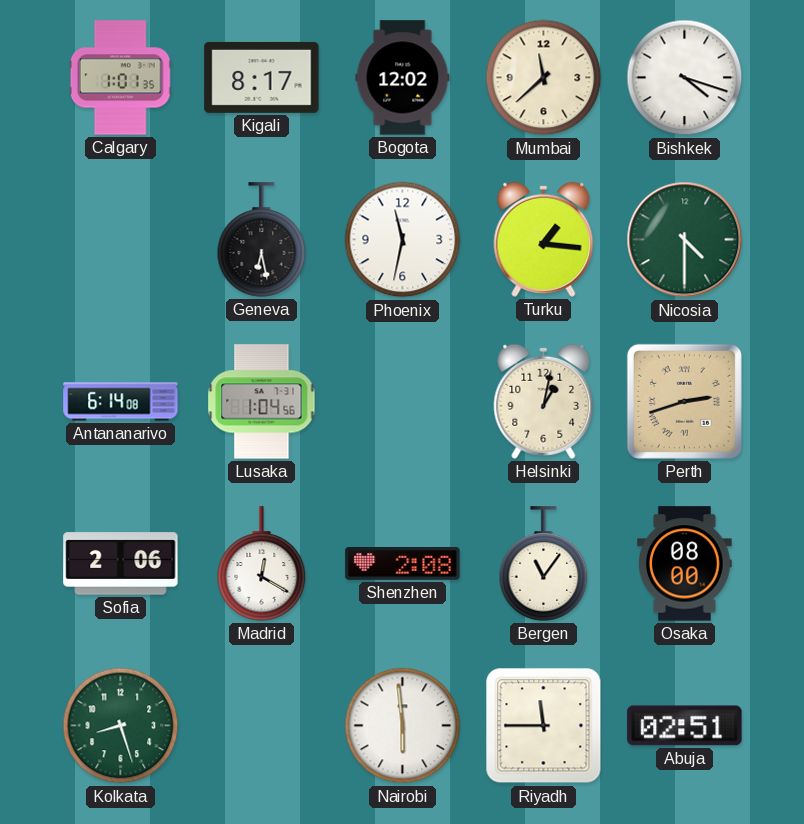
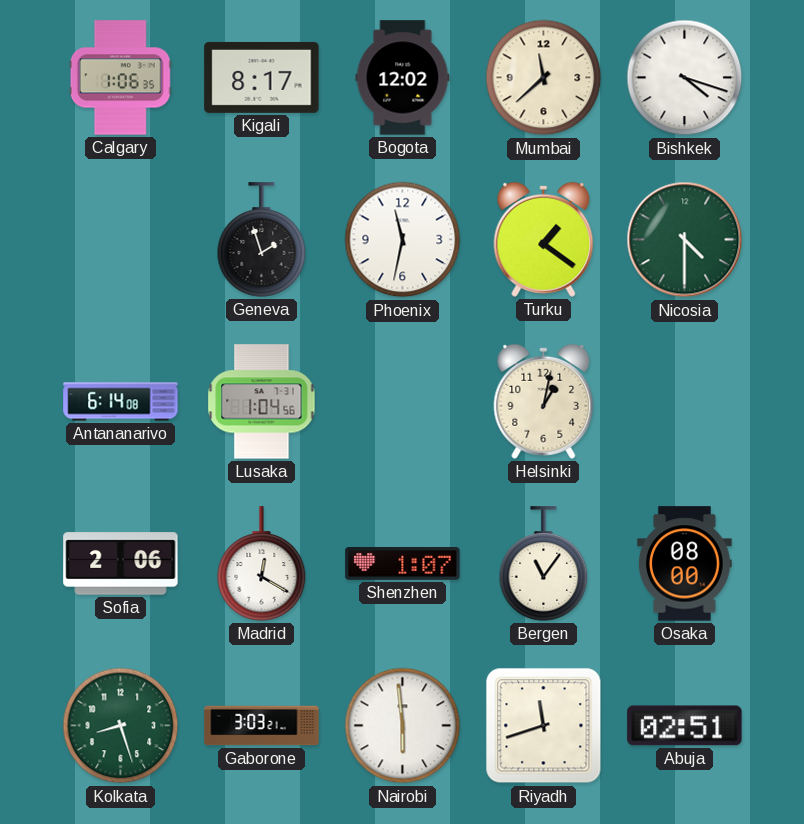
Calgary: 1:01 -> 1:06
Geneva: 6:28 -> 1:57
Turku: 1:16 -> 1:21
Perth: 2:42 -> none
Shenzhen: 2:08 -> 1:07
Gaborone: none -> 3:03
Riyadh: 11:45 -> 11:42
